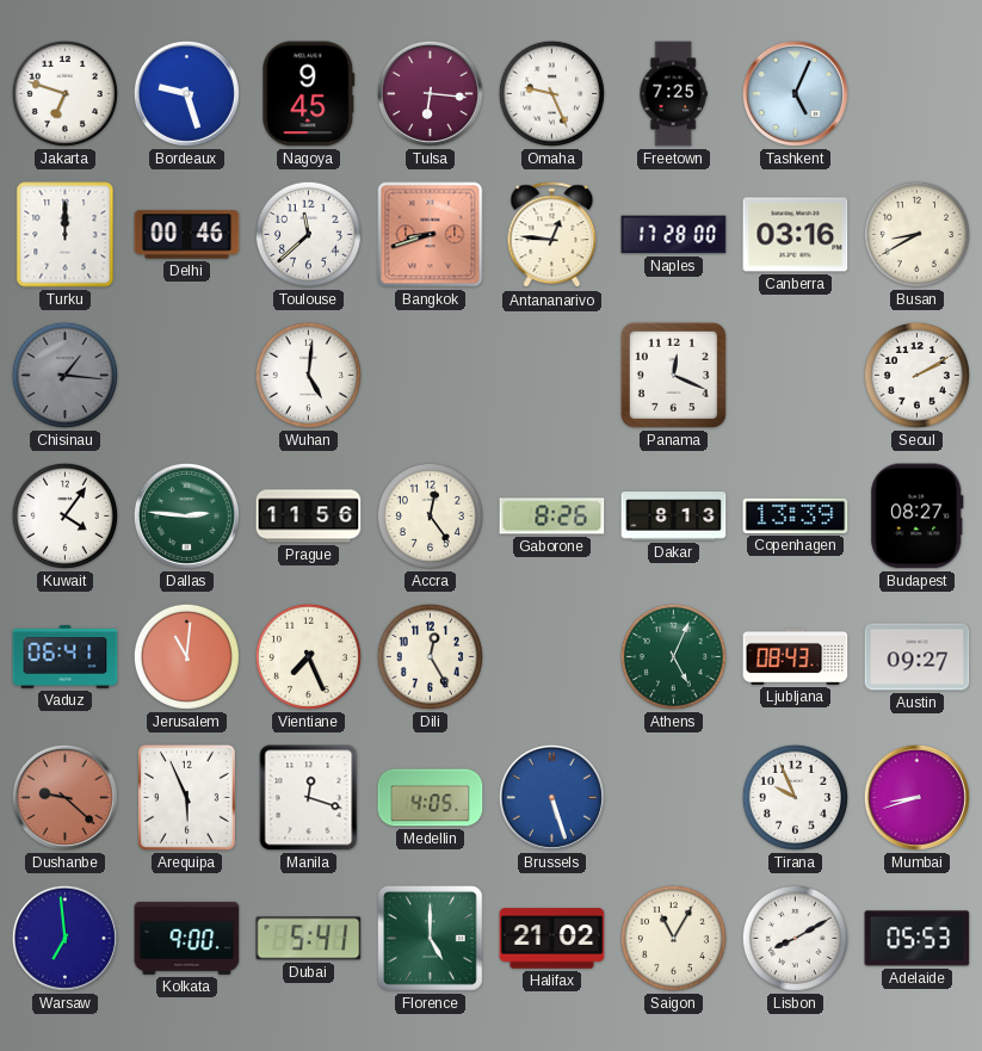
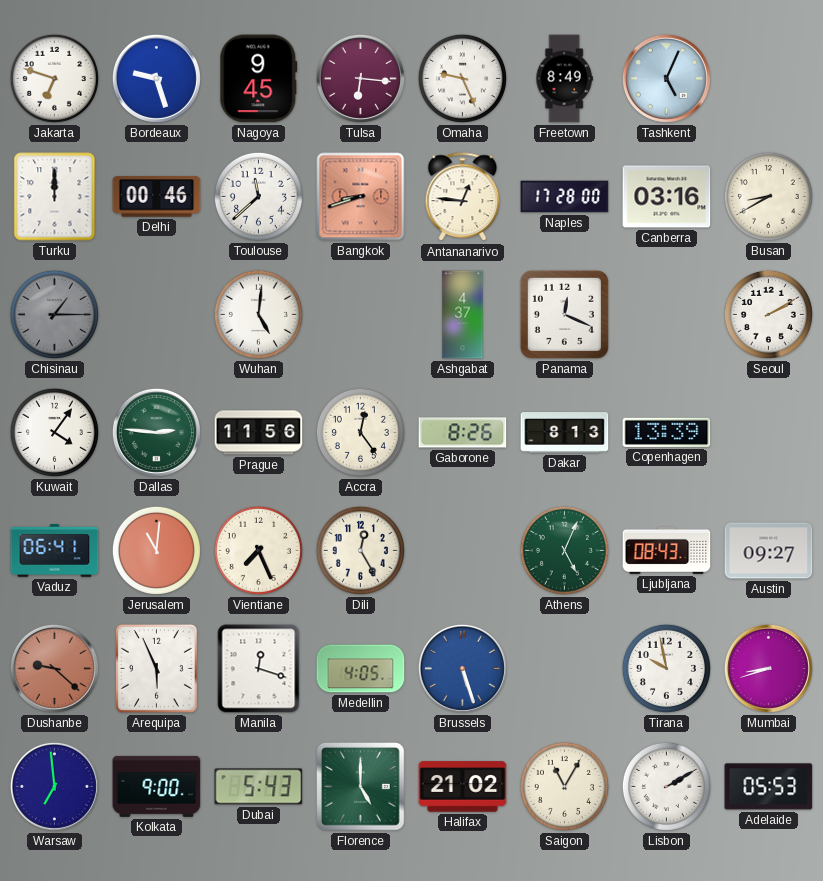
Freetown: 7:25 -> 8:49
Chisinau: 1:16 -> 1:15
Ashgabat: none -> 4:37
Budapest: 08:27 -> none
Tirana: 9:56 -> 9:58
Dubai: 5:41 -> 5:43
Lisbon: 8:10 -> 2:10
